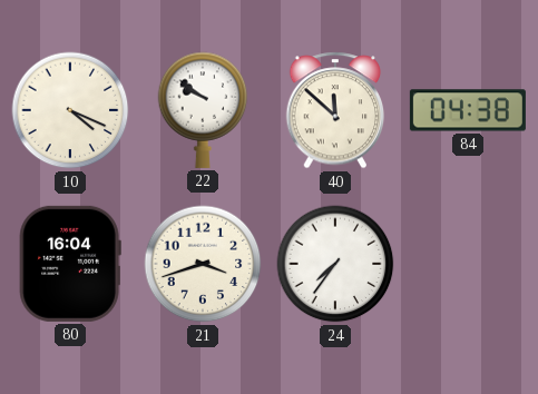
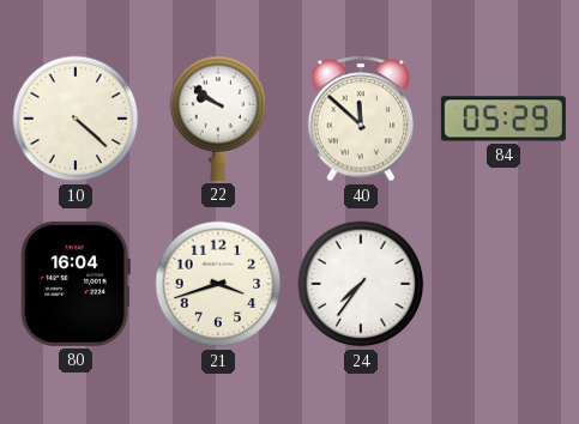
10: 4:19 -> 4:22
84: 04:38 -> 05:29
